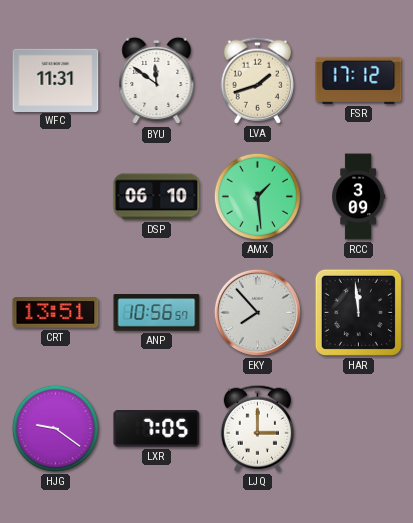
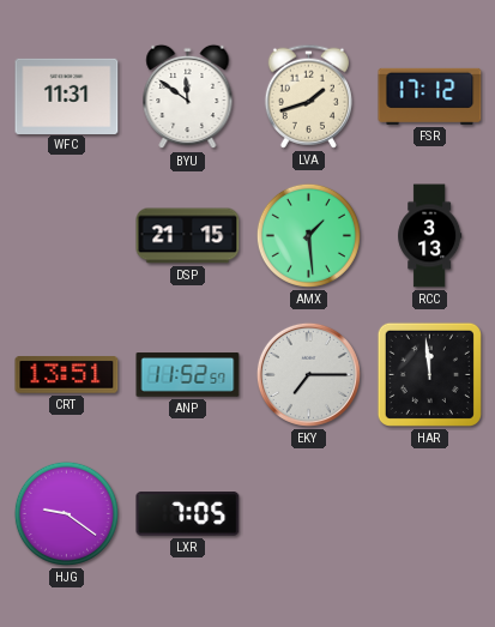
DSP: 06:10 -> 21:15
RCC: 3:09 -> 3:13
ANP: 10:56 -> 11:52
EKY: 7:53 -> 7:15
LJQ: 3:00 -> none
